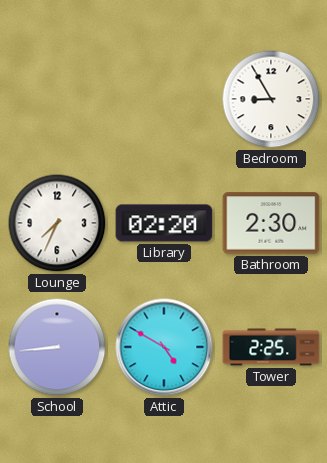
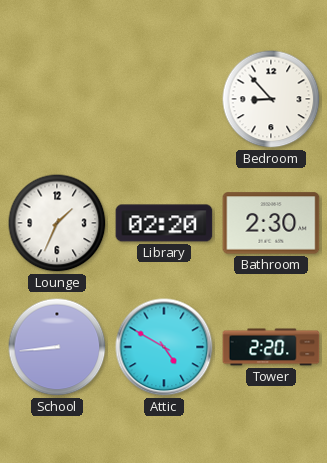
Bedroom: 8:55 -> 8:53
Lounge: 7:34 -> 1:34
Tower: 2:25 -> 2:20
